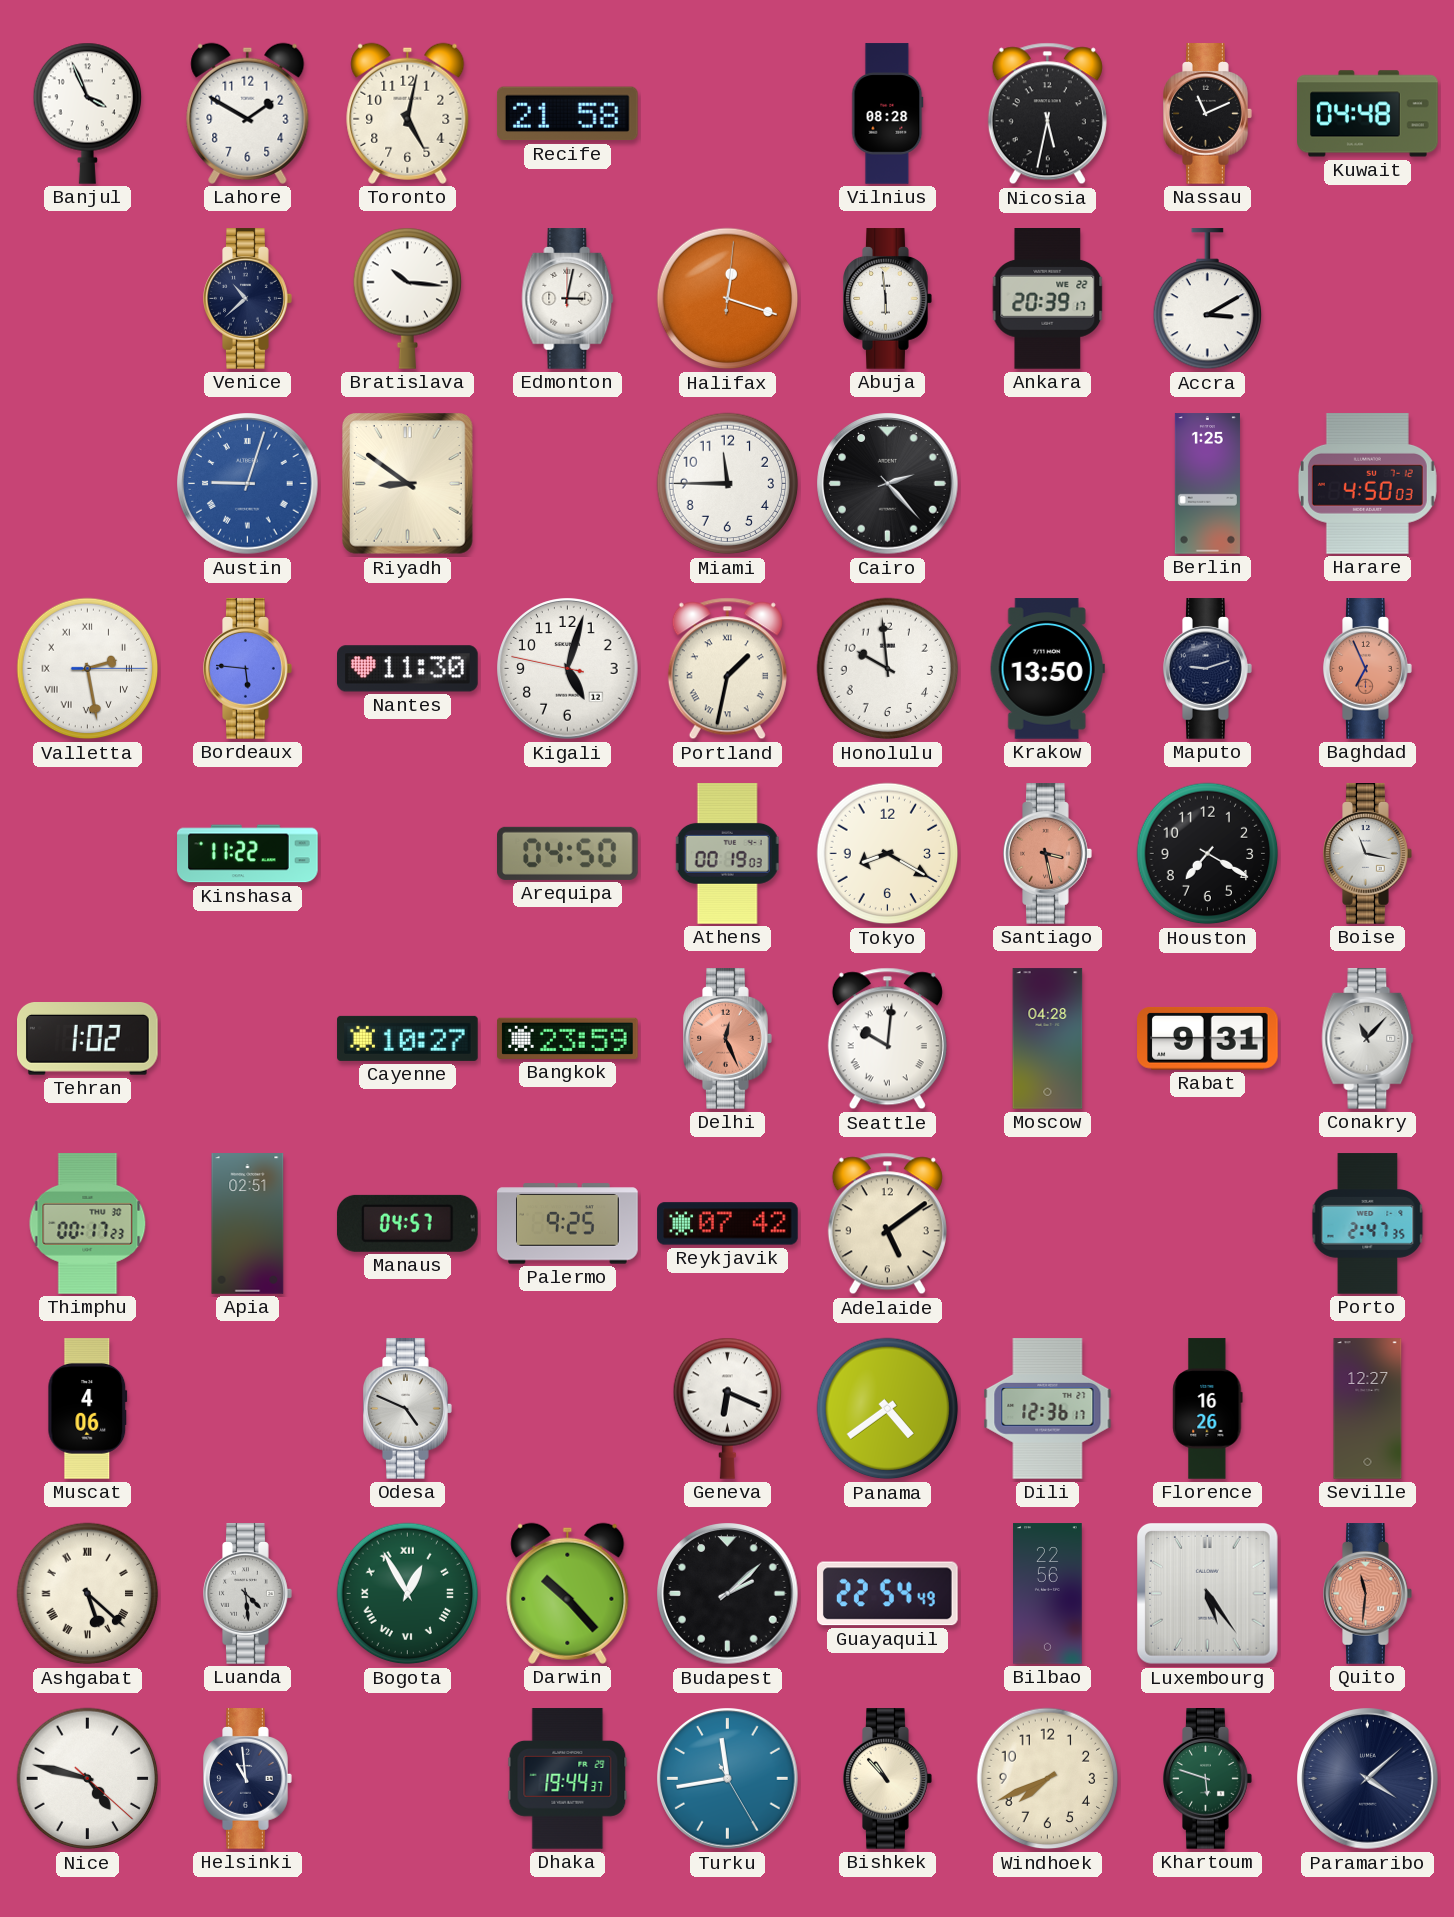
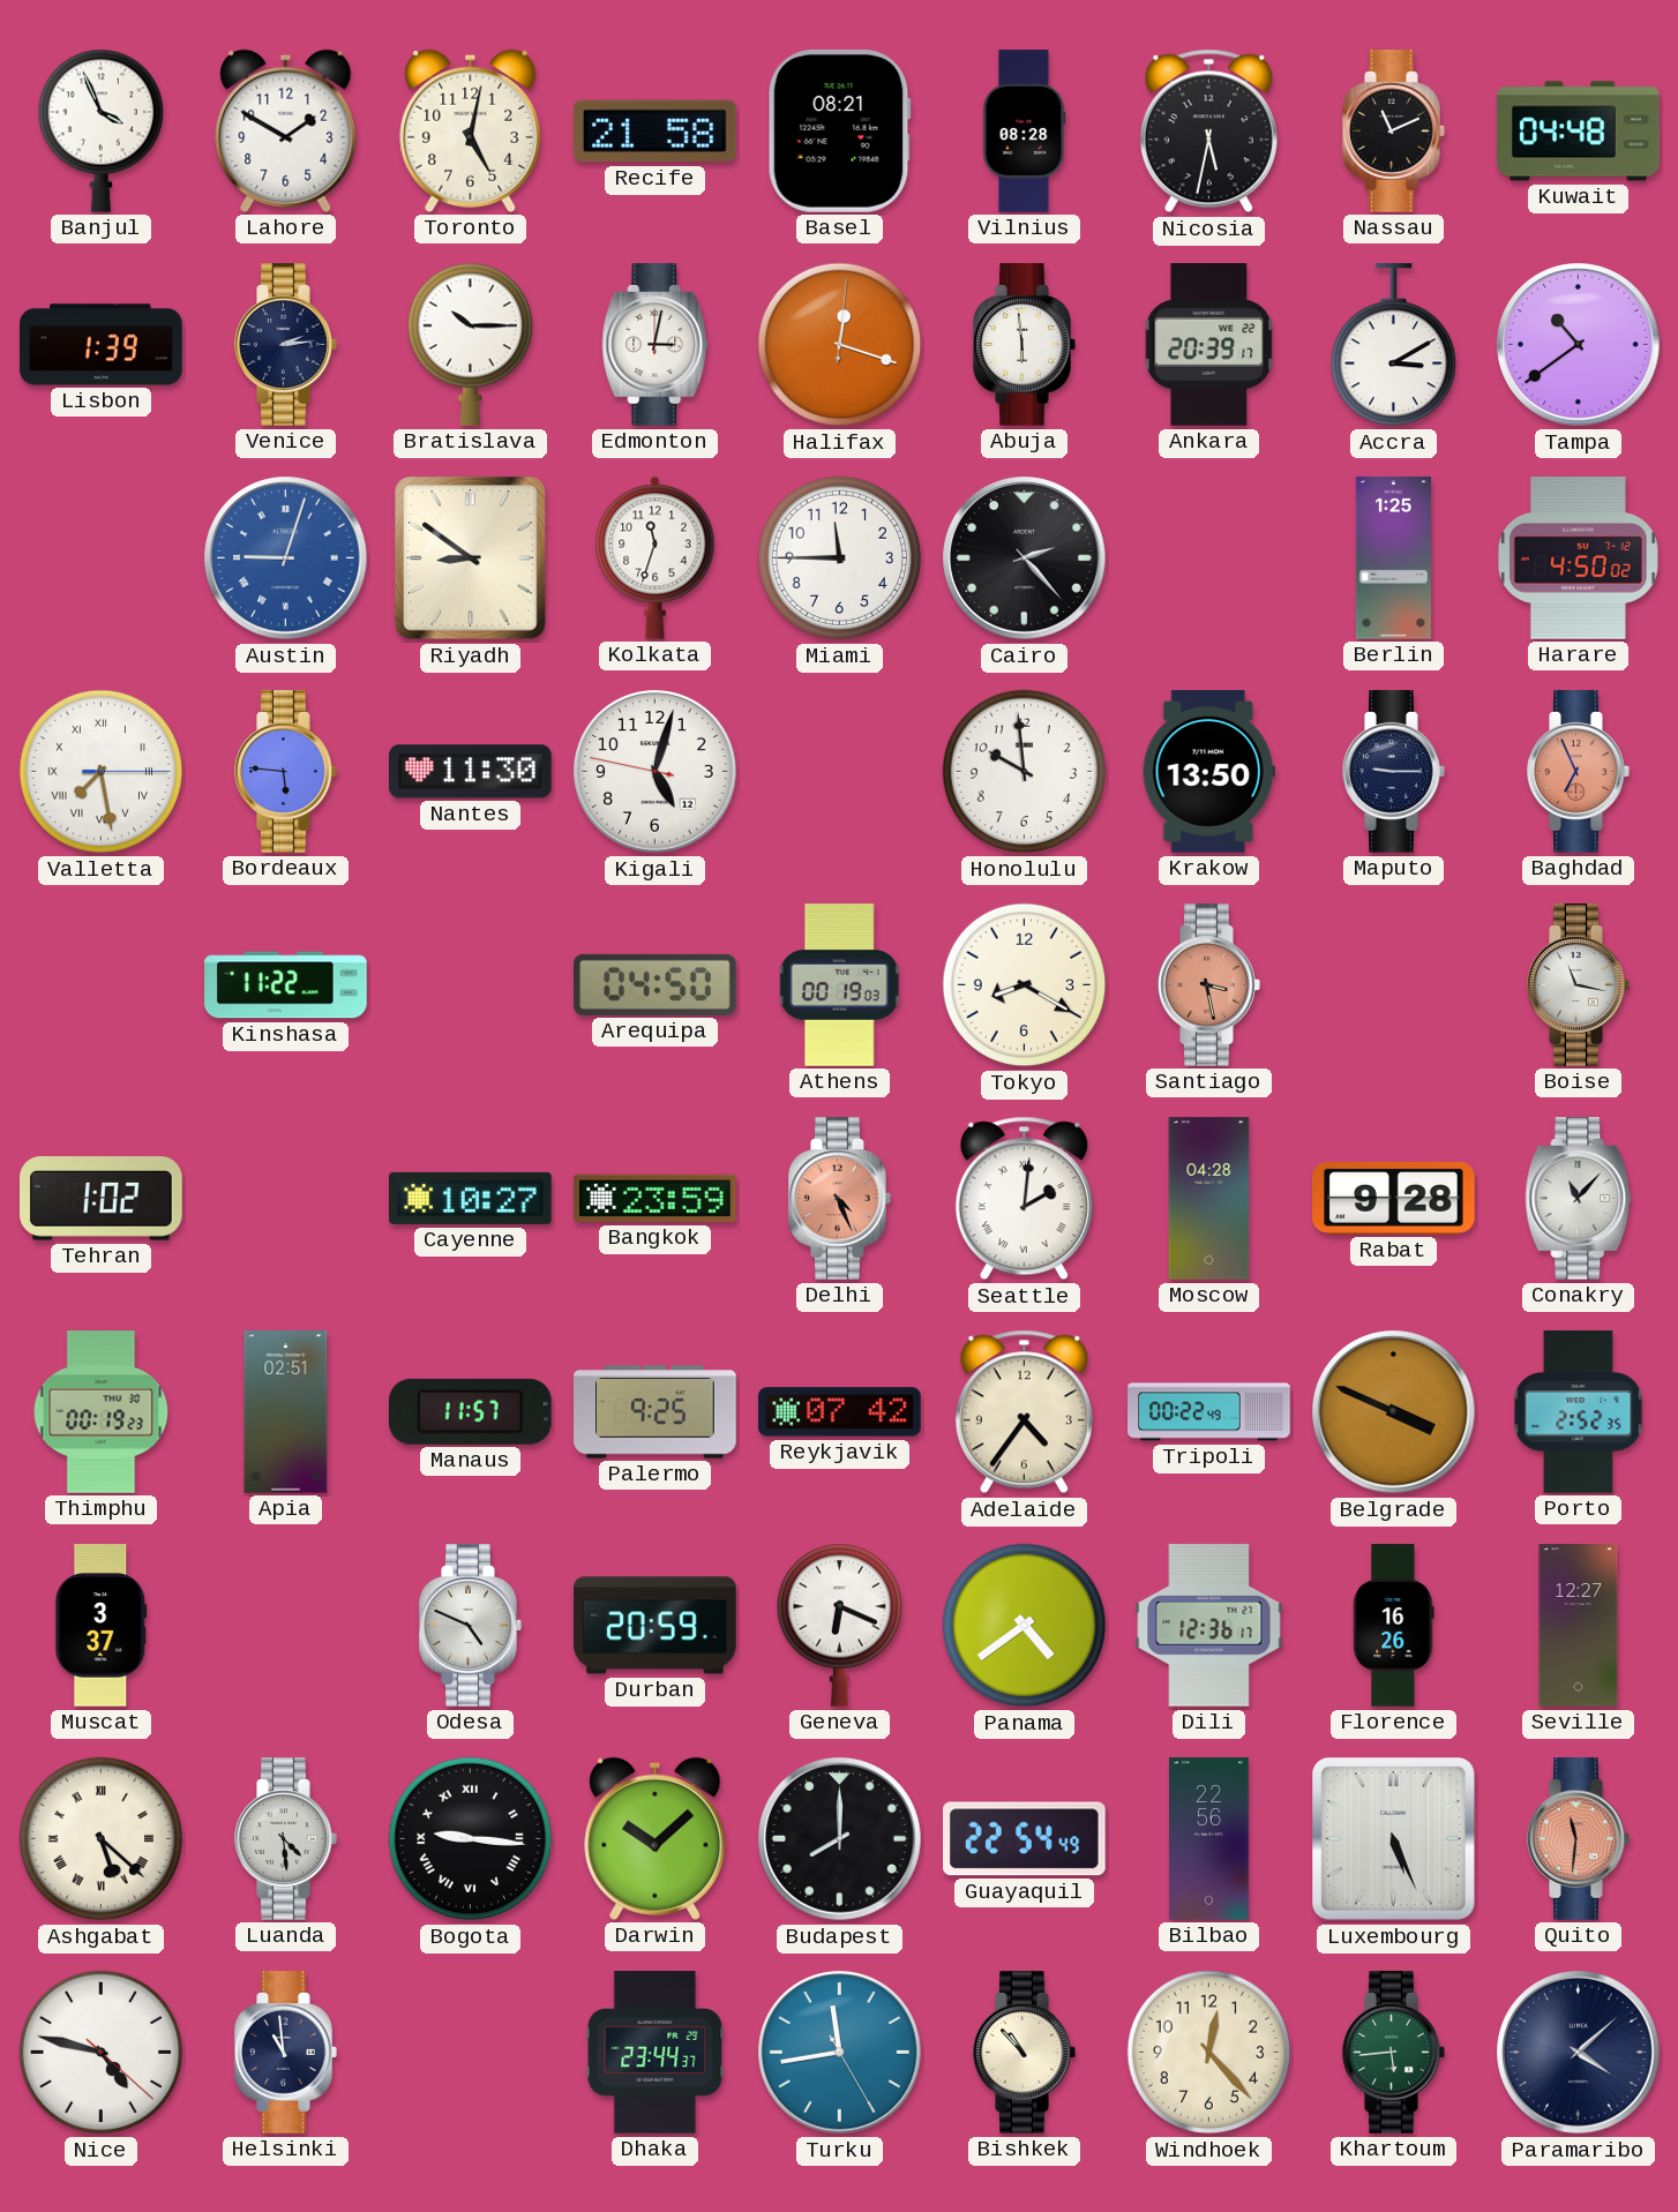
Basel: none -> 08:21
Lisbon: none -> 1:39
Venice: 10:38 -> 2:14
Bratislava: 10:16 -> 10:15
Tampa: none -> 10:39
Kolkata: none -> 11:33
Harare: 4:50:03 -> 4:50:02
Valletta: 2:28 -> 7:28
Portland: 1:32 -> none
Maputo: 9:12 -> 9:15
Houston: 7:20 -> none
Delhi: 12:26 -> 4:26
Seattle: 10:01 -> 2:01
Rabat: 9:31 -> 9:28
Thimphu: 00:17 -> 00:19
Manaus: 04:57 -> 11:57
Adelaide: 5:09 -> 4:36
Tripoli: none -> 00:22
Belgrade: none -> 3:49
Porto: 2:47 -> 2:52
Muscat: 4:06 -> 3:37
Durban: none -> 20:59
Bogota: 12:55 -> 9:16
Bogota dial: green -> black
Darwin: 10:23 -> 10:08
Budapest: 2:08 -> 8:00
Luxembourg: 5:24 -> 5:26
Dhaka: 19:44 -> 23:44
Windhoek: 7:41 -> 12:23
Khartoum: 5:48 -> 5:44
